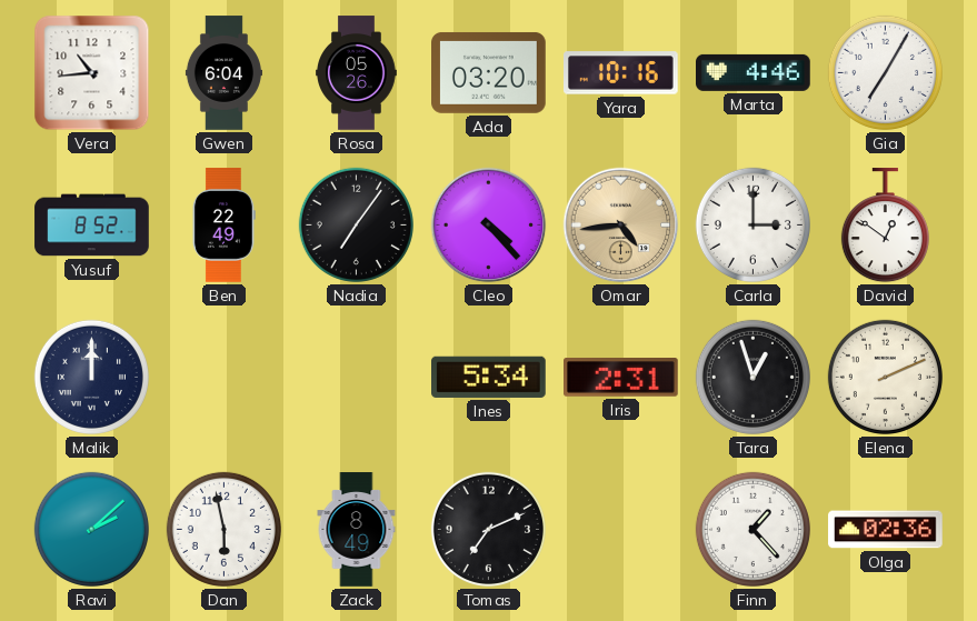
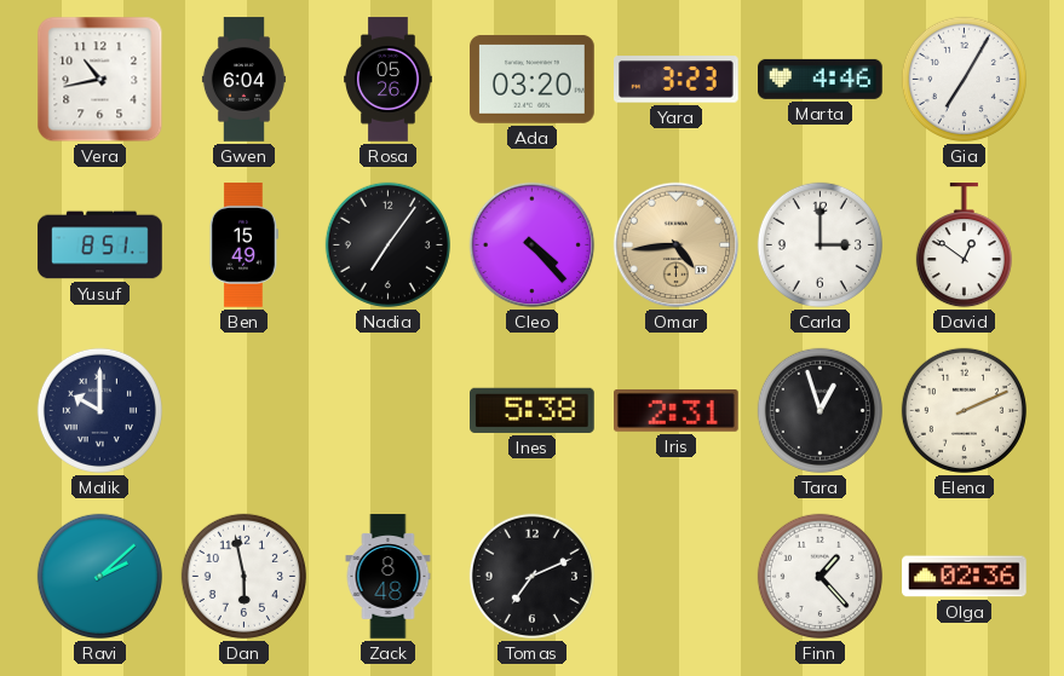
Vera: 10:44 -> 10:43
Yara: 10:16 -> 3:23
Yusuf: 8:52 -> 8:51
Ben: 22:49 -> 15:49
Malik: 12:00 -> 10:00
Ines: 5:34 -> 5:38
Zack: 8:49 -> 8:48
